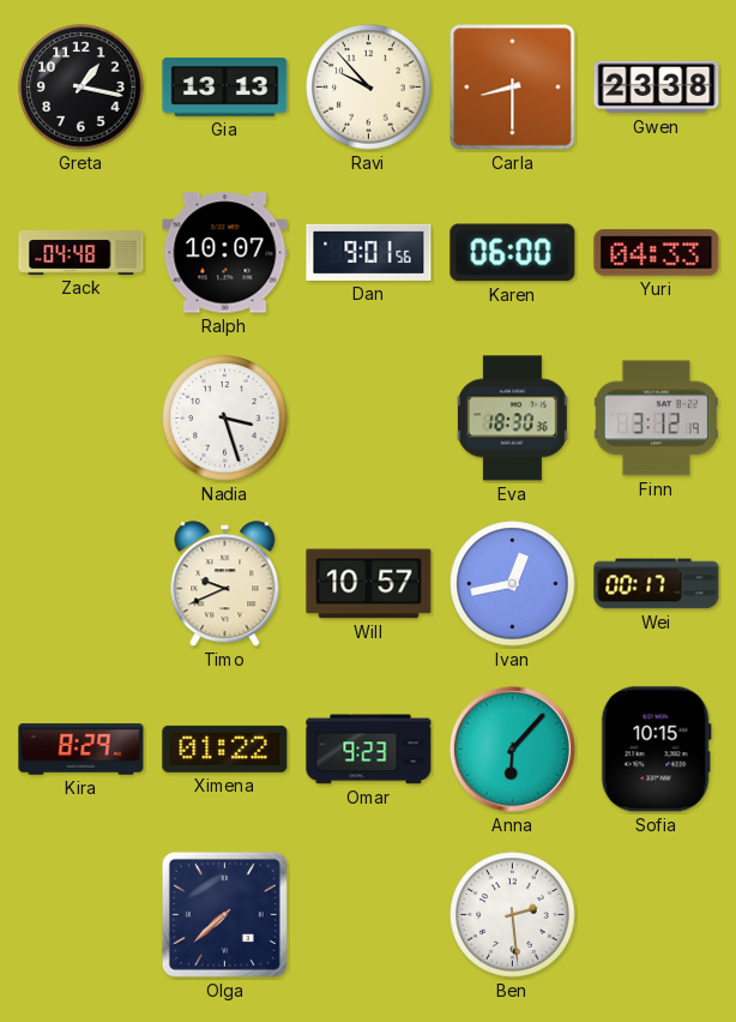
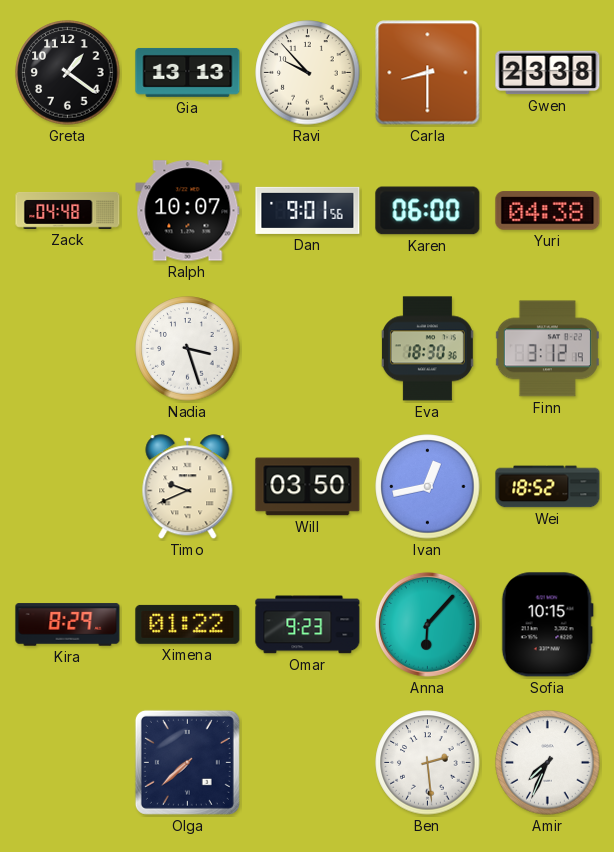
Greta: 1:17 -> 1:21
Yuri: 04:33 -> 04:38
Will: 10:57 -> 03:50
Wei: 00:17 -> 18:52
Amir: none -> 7:34
